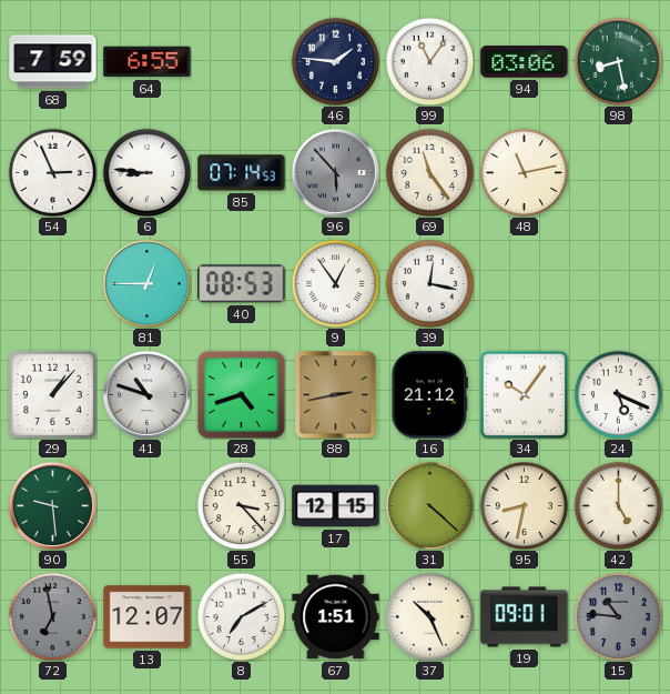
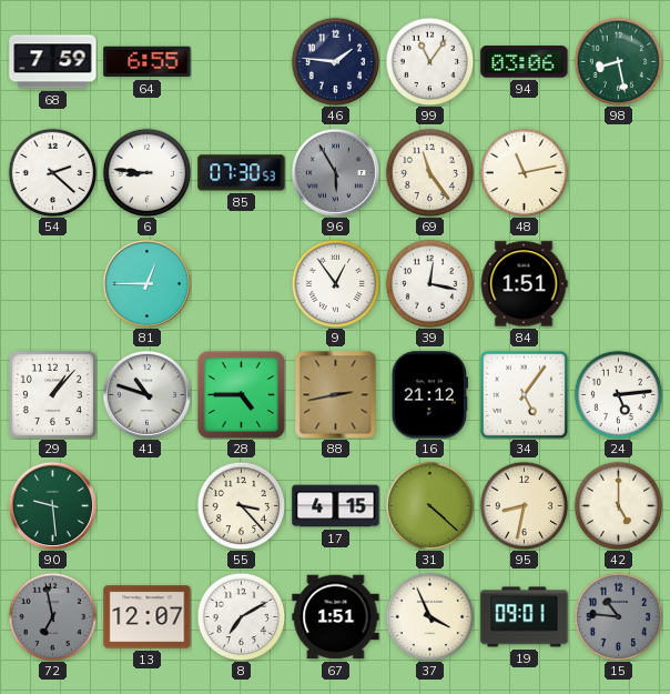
54: 2:56 -> 2:22
85: 07:14 -> 07:30
96: 5:53 -> 5:55
40: 08:53 -> none
84: none -> 1:51
28: 4:42 -> 4:45
34: 10:06 -> 5:06
24: 5:19 -> 5:14
17: 12:15 -> 4:15
37: 10:26 -> 3:56
